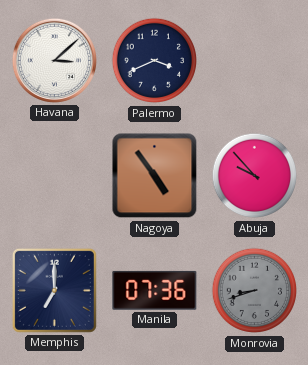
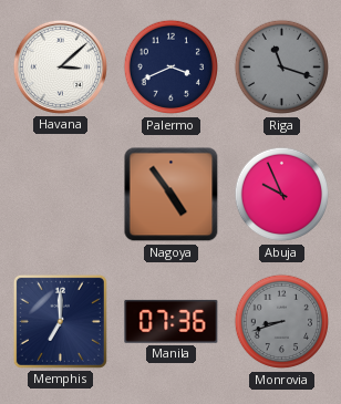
Riga: none -> 11:18
Abuja: 9:53 -> 9:56
